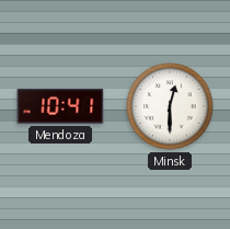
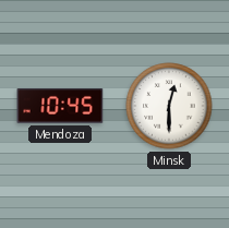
Mendoza: 10:41 -> 10:45
